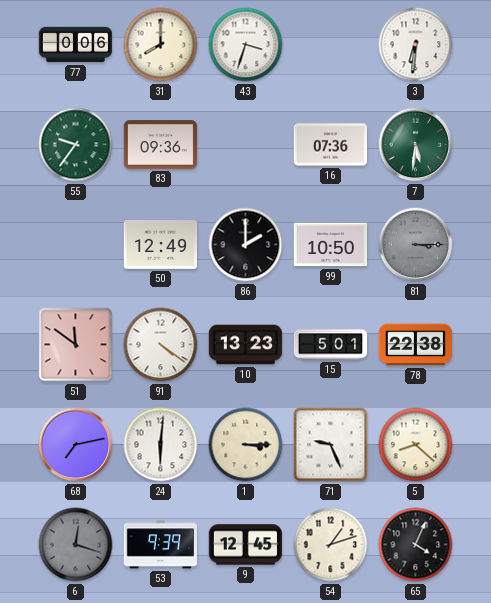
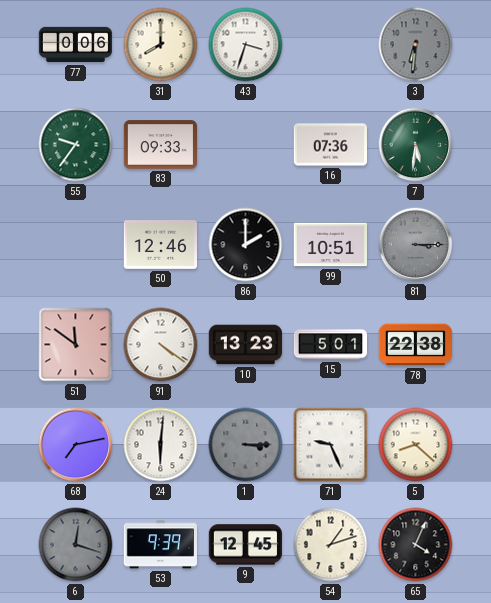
3 dial: white -> grey
83: 09:36 -> 09:33
50: 12:49 -> 12:46
99: 10:50 -> 10:51
1 dial: cream -> grey
